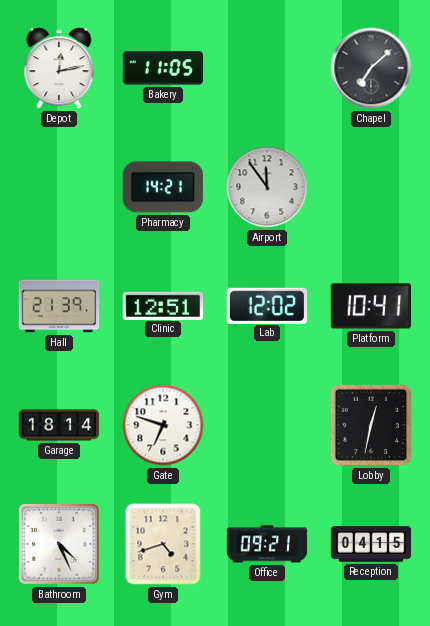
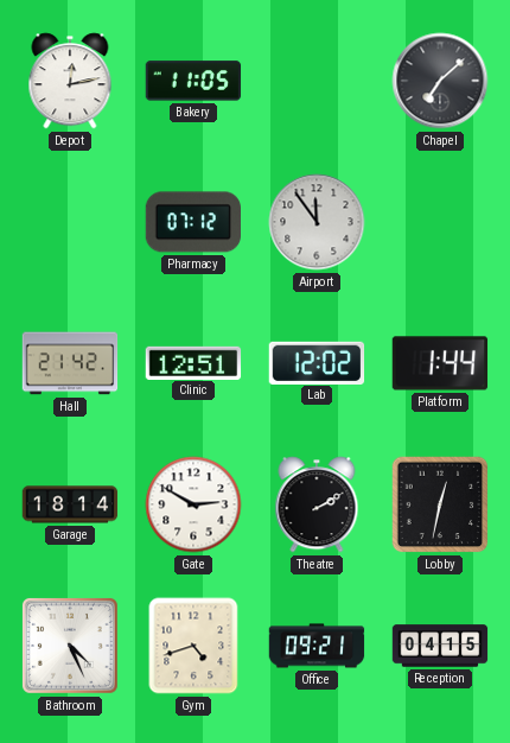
Pharmacy: 14:21 -> 07:12
Hall: 21:39 -> 21:42
Platform: 10:41 -> 1:44
Gate: 6:48 -> 2:50
Theatre: none -> 2:10
